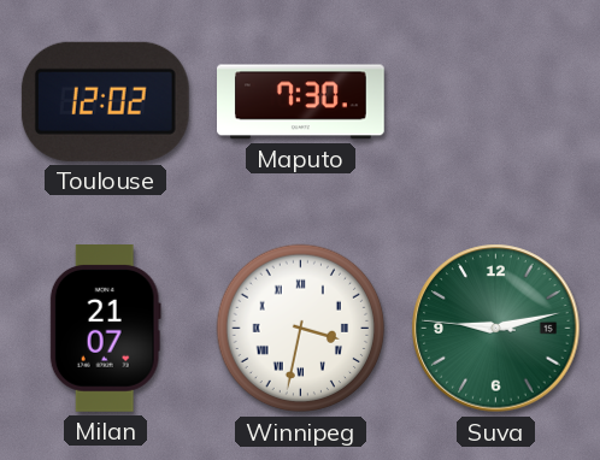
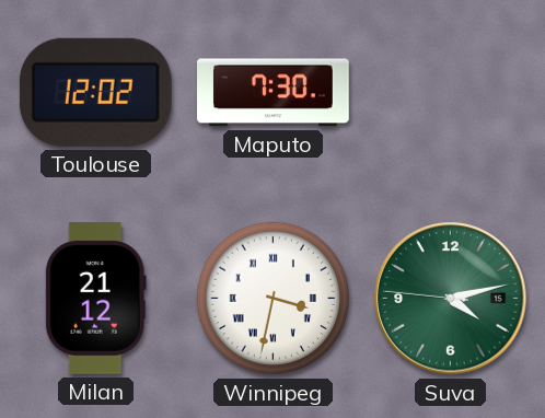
Milan: 21:07 -> 21:12
Suva: 9:12 -> 4:12
